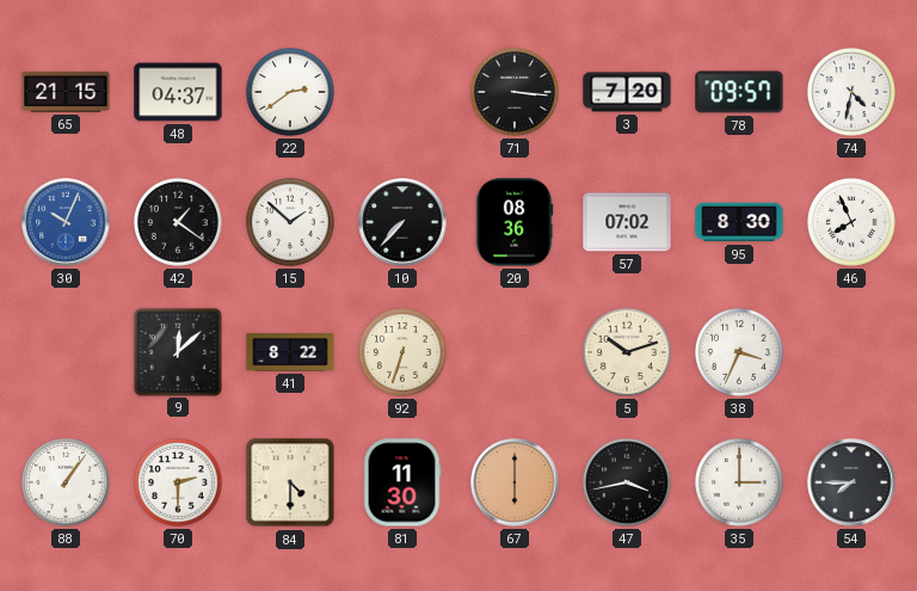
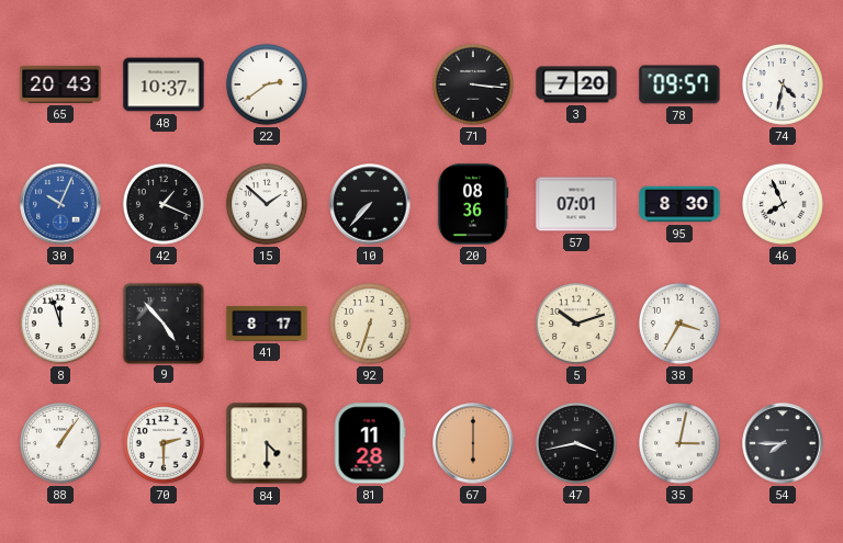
65: 21:15 -> 20:43
48: 04:37 -> 10:37
42: 1:21 -> 1:19
57: 07:02 -> 07:01
8: none -> 11:57
9: 12:08 -> 4:53
41: 8:22 -> 8:17
38: 3:34 -> 3:35
81: 11:30 -> 11:28
35: 3:00 -> 3:02
